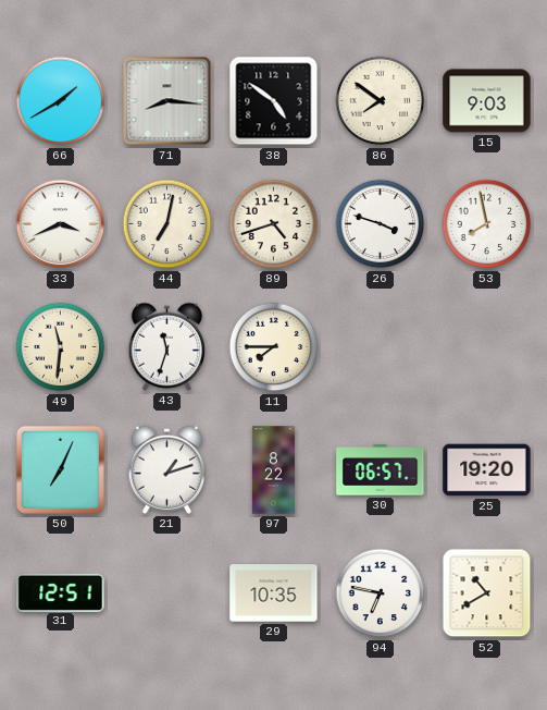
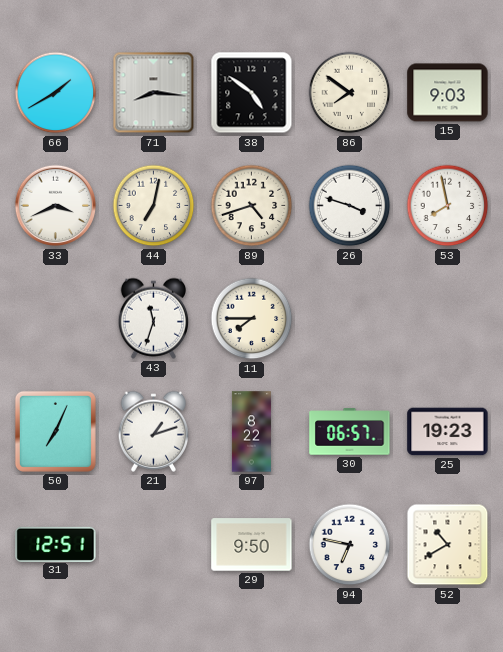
49: 11:31 -> none
25: 19:20 -> 19:23
29: 10:35 -> 9:50
